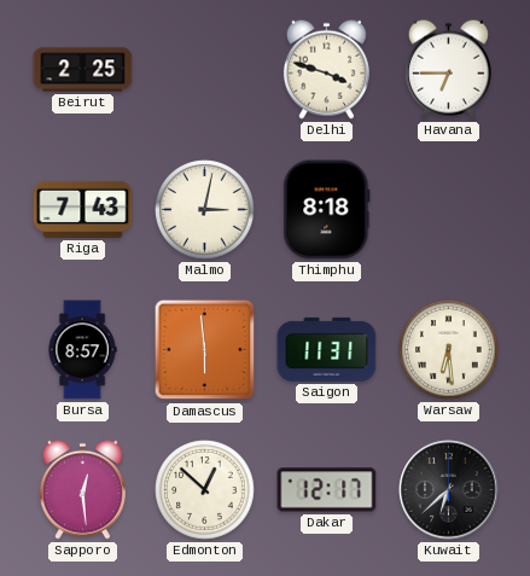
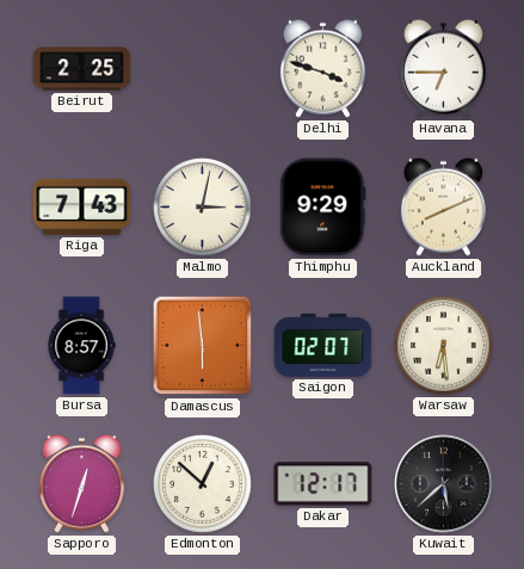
Thimphu: 8:18 -> 9:29
Auckland: none -> 8:11
Saigon: 11:31 -> 02:07
Sapporo: 12:29 -> 12:33
Kuwait: 6:38 -> 5:38
